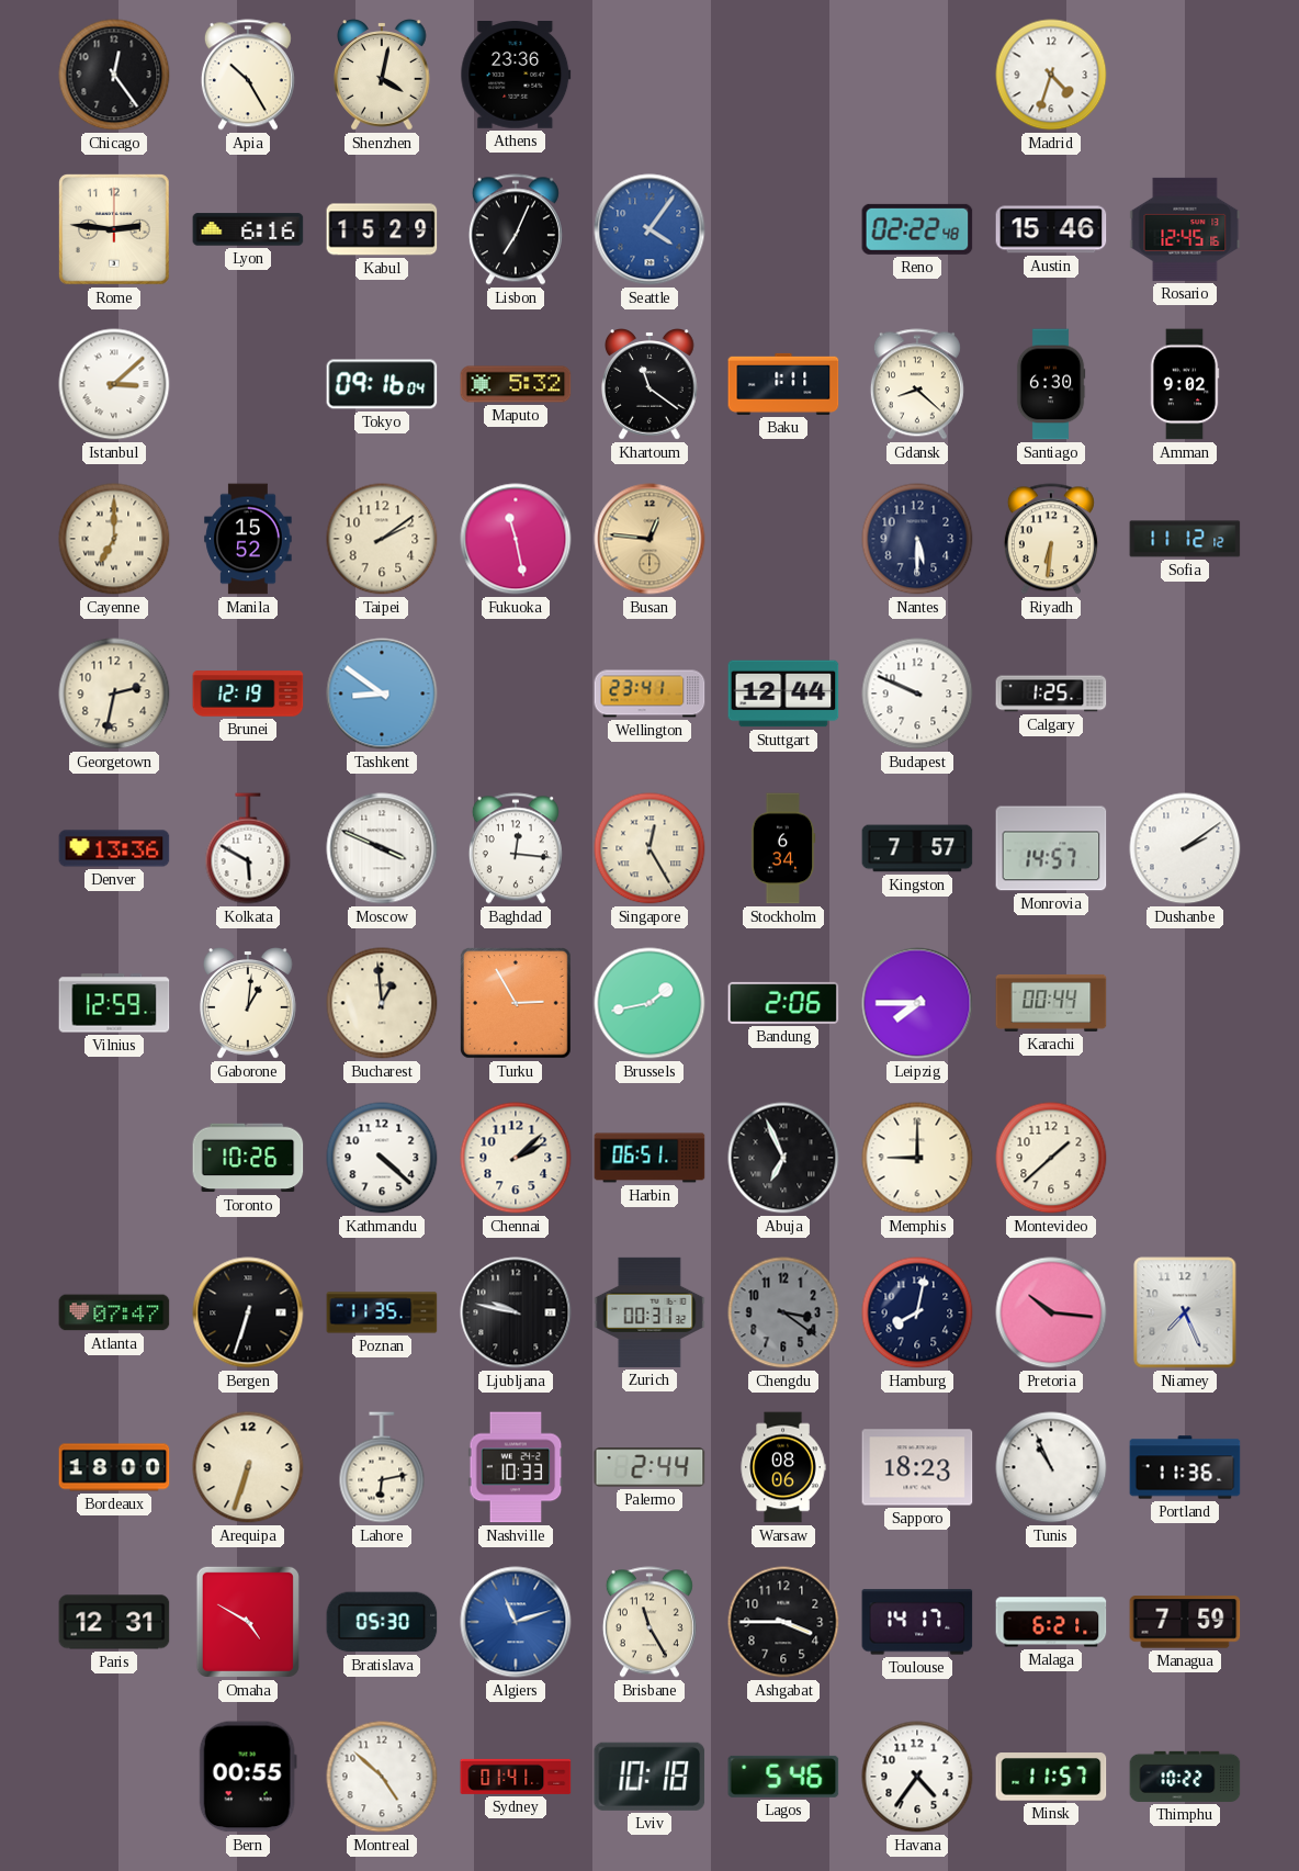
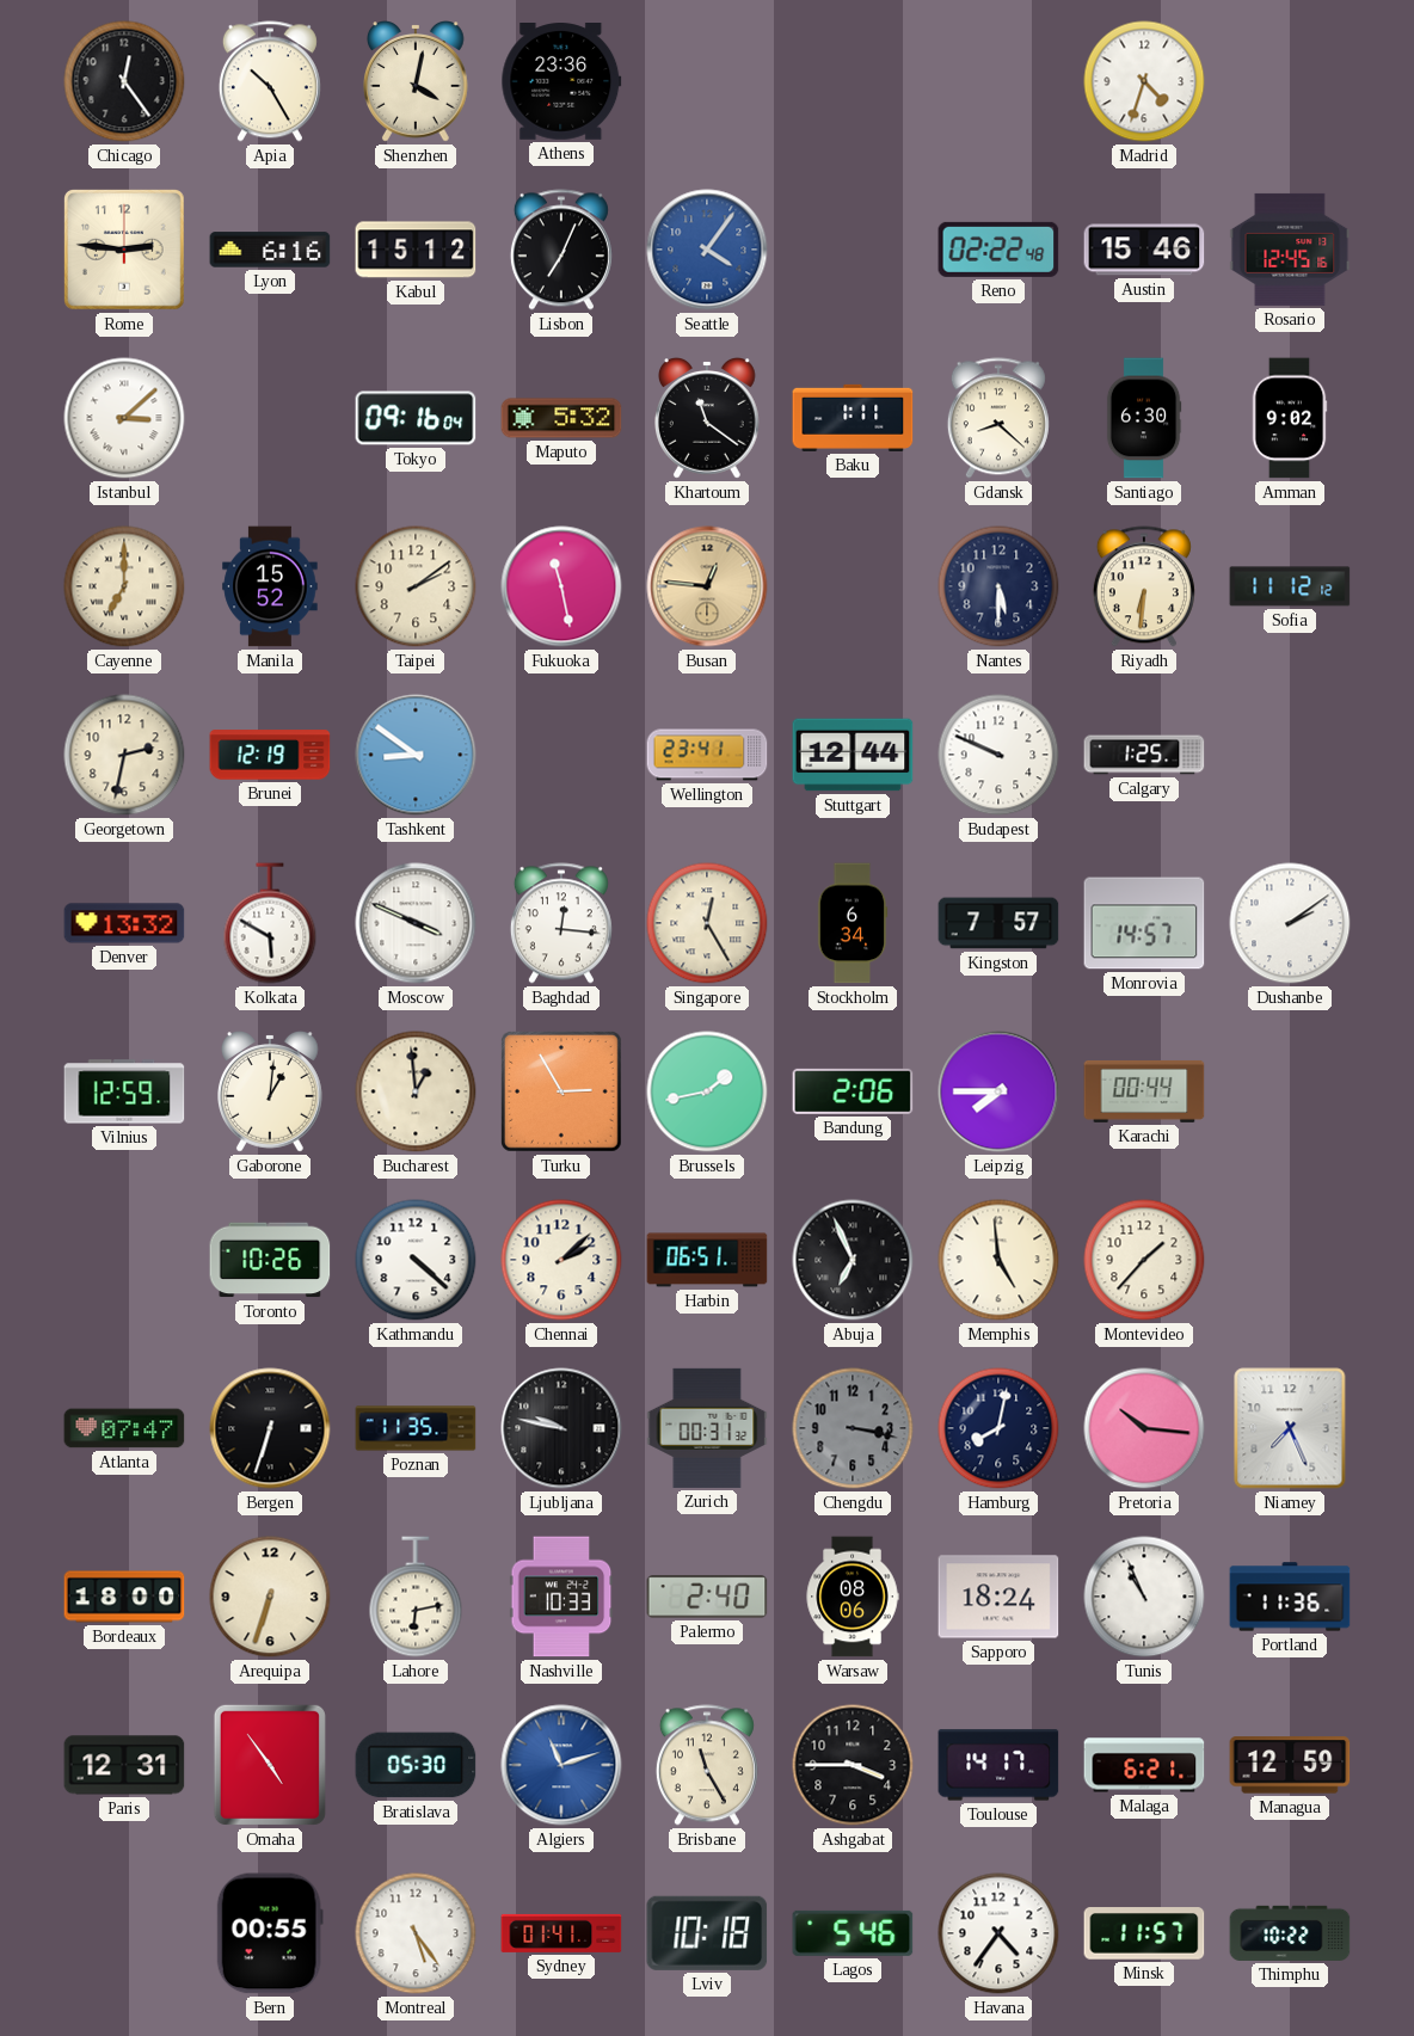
Kabul: 15:29 -> 15:12
Denver: 13:36 -> 13:32
Memphis: 9:00 -> 4:59
Montevideo: 1:38 -> 1:37
Chengdu: 3:21 -> 3:17
Palermo: 2:44 -> 2:40
Sapporo: 18:23 -> 18:24
Omaha: 4:50 -> 4:54
Managua: 7:59 -> 12:59
Montreal: 4:52 -> 5:24
